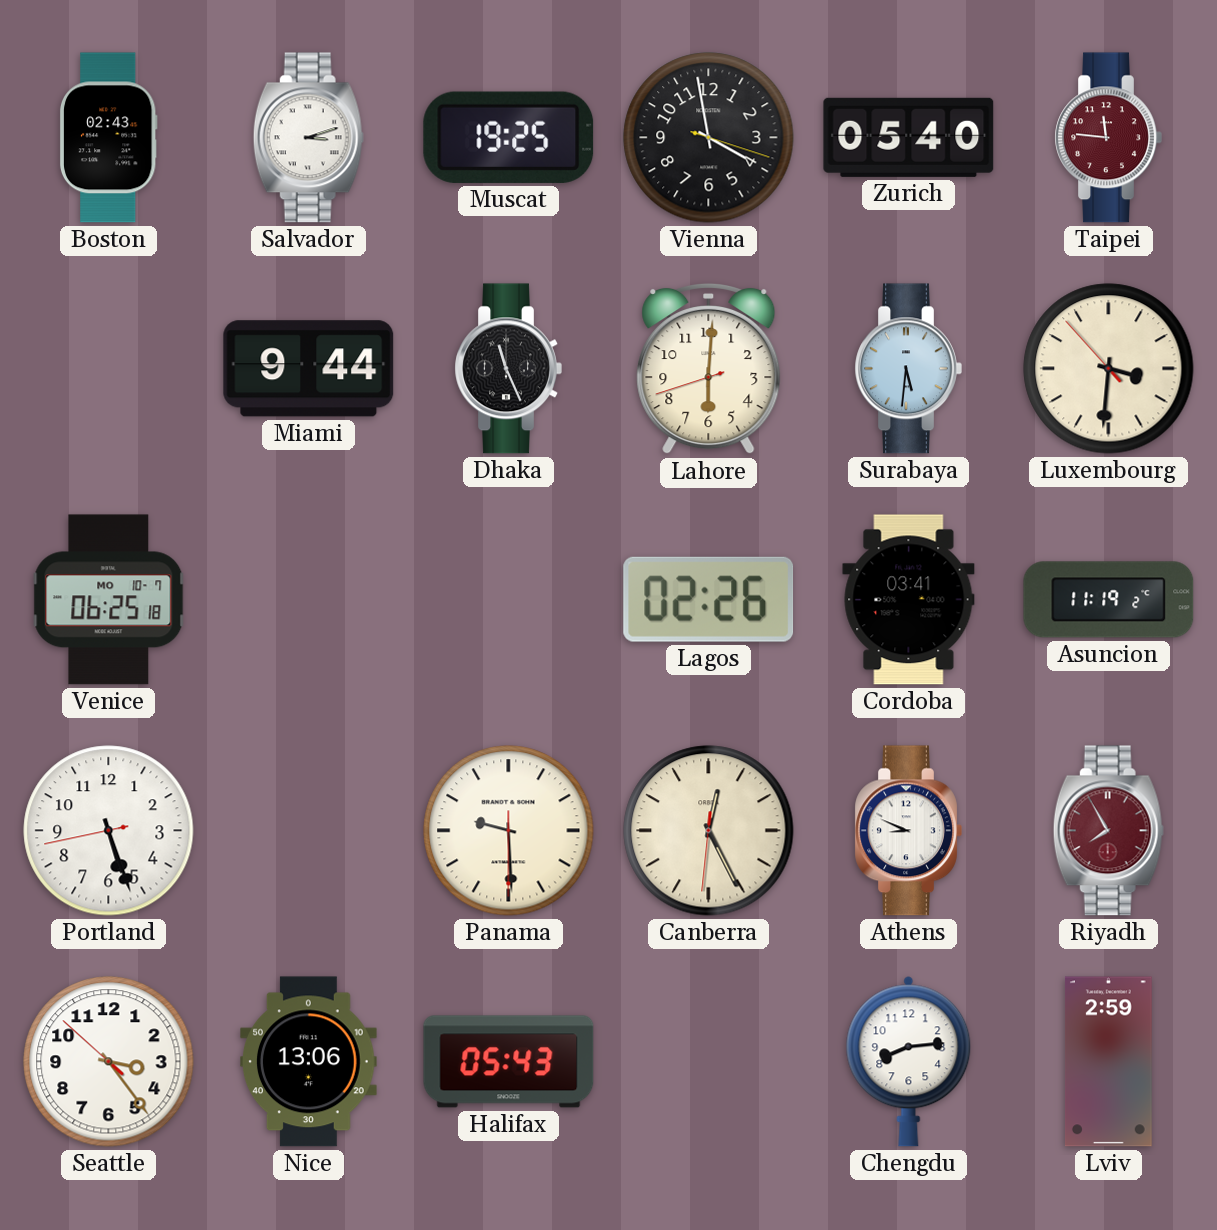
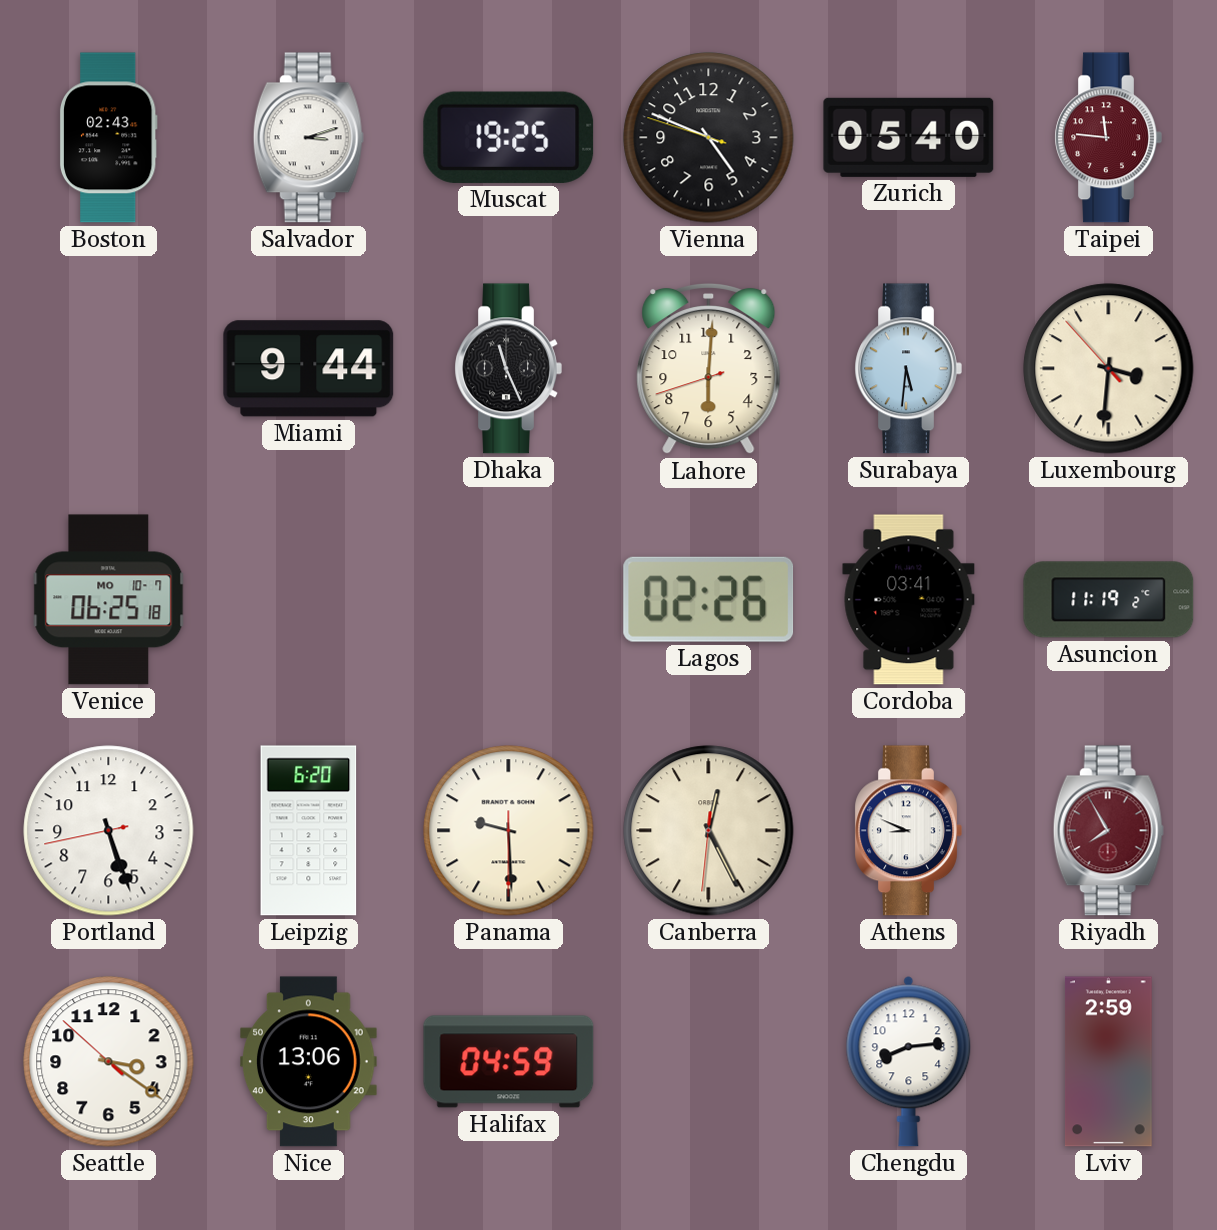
Vienna: 3:58 -> 4:48
Leipzig: none -> 6:20
Seattle: 3:23 -> 3:20
Halifax: 05:43 -> 04:59
